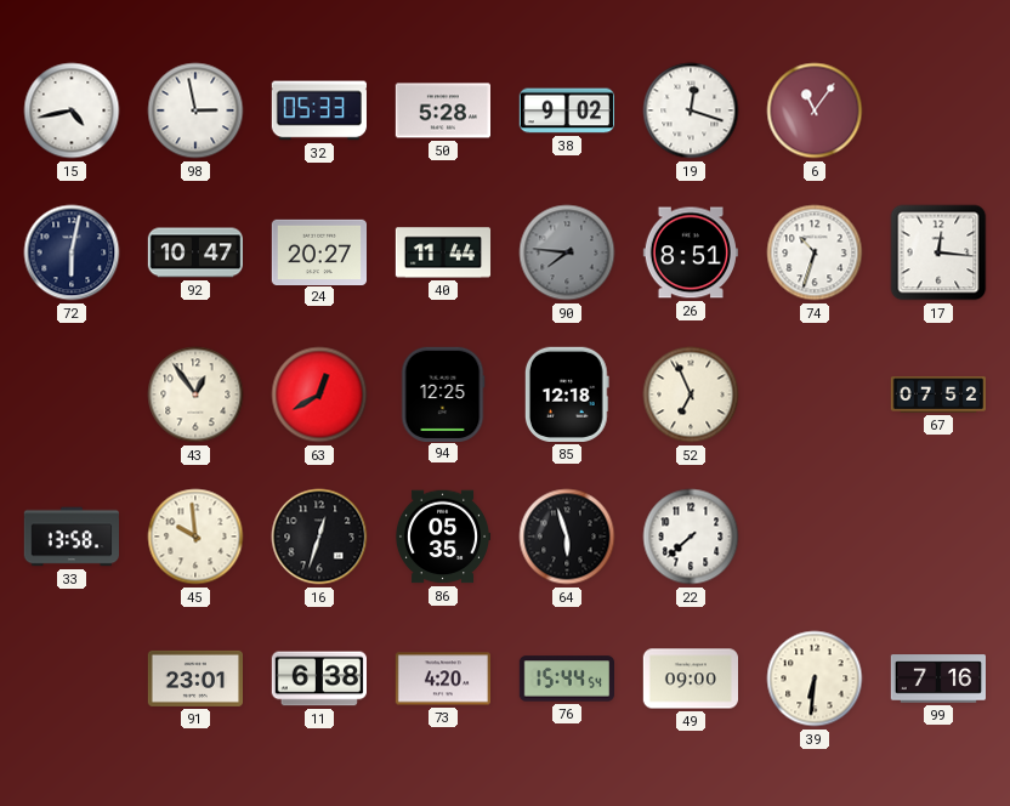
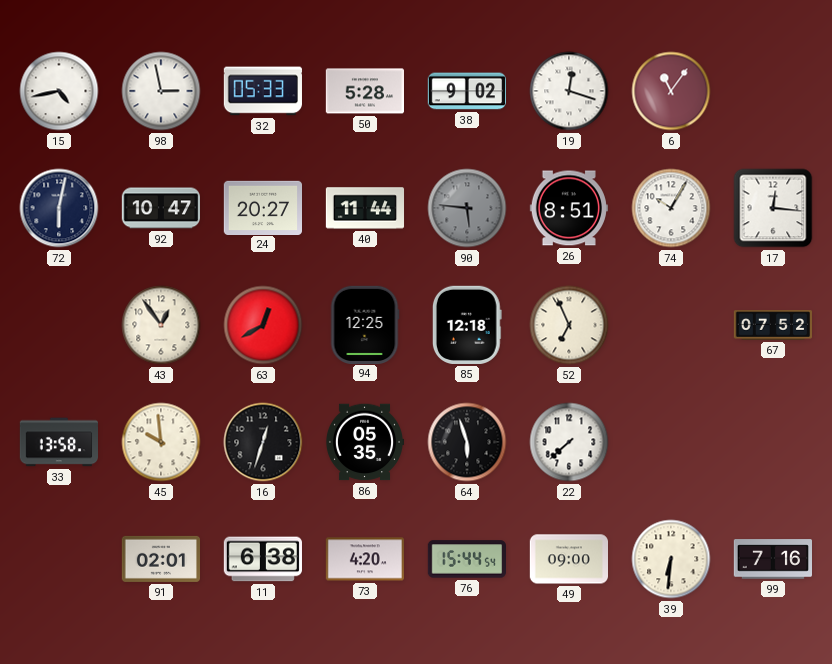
90: 7:46 -> 5:46
74: 10:33 -> 10:05
91: 23:01 -> 02:01
